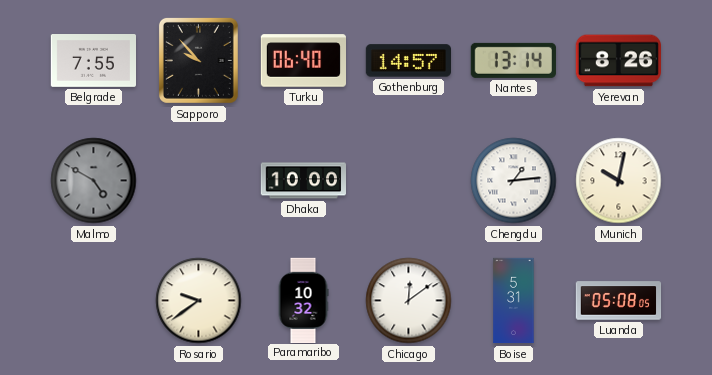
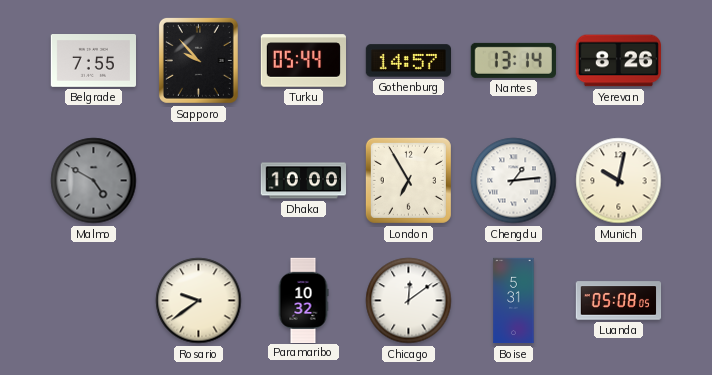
Turku: 06:40 -> 05:44
London: none -> 6:55
